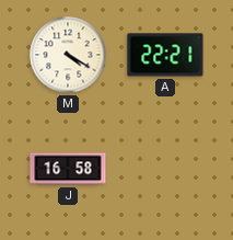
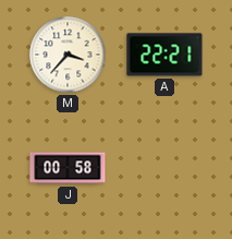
M: 4:20 -> 3:37
J: 16:58 -> 00:58
